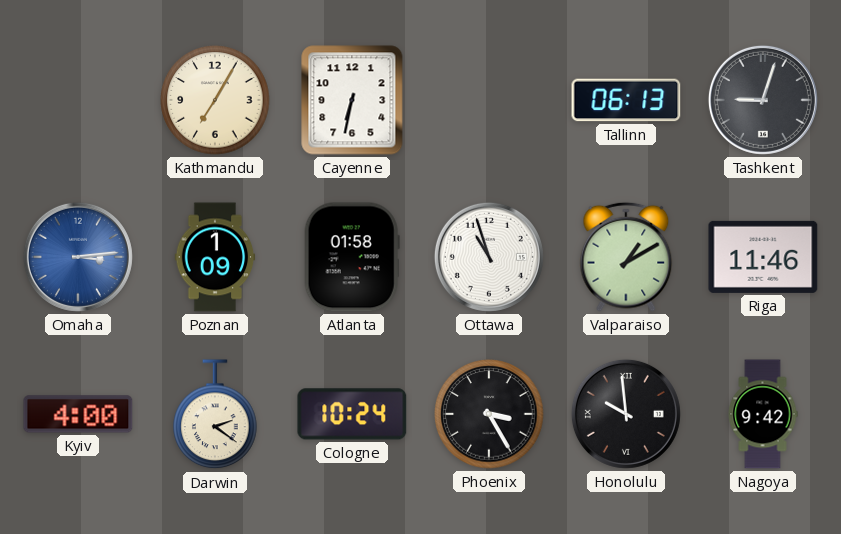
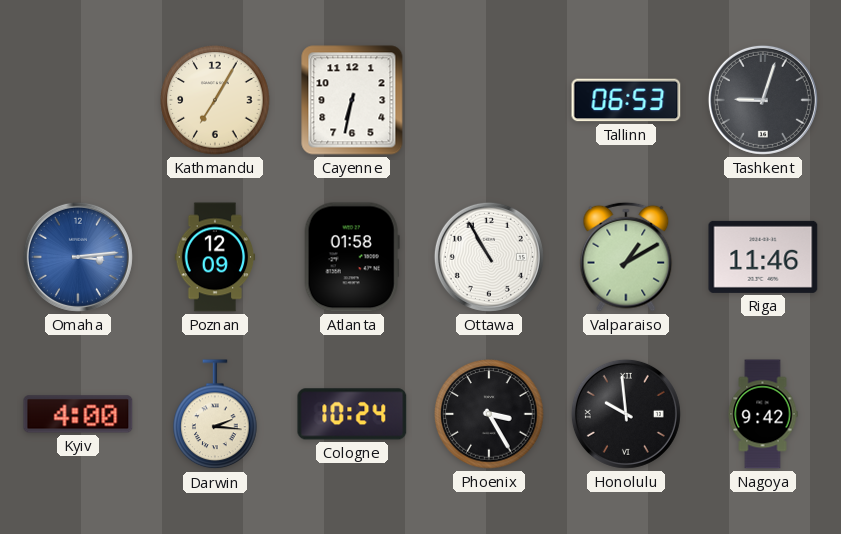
Tallinn: 06:13 -> 06:53
Poznan: 1:09 -> 12:09
Ottawa: 10:57 -> 10:55
Darwin: 2:21 -> 2:16
